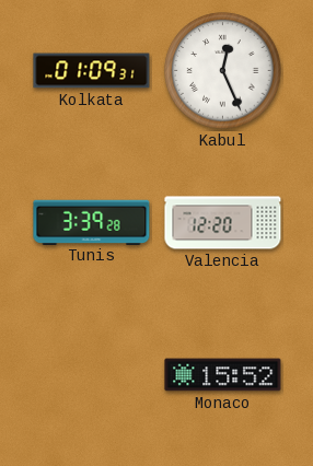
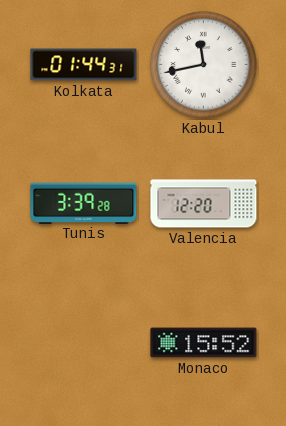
Kolkata: 01:09 -> 01:44
Kabul: 12:26 -> 11:43
